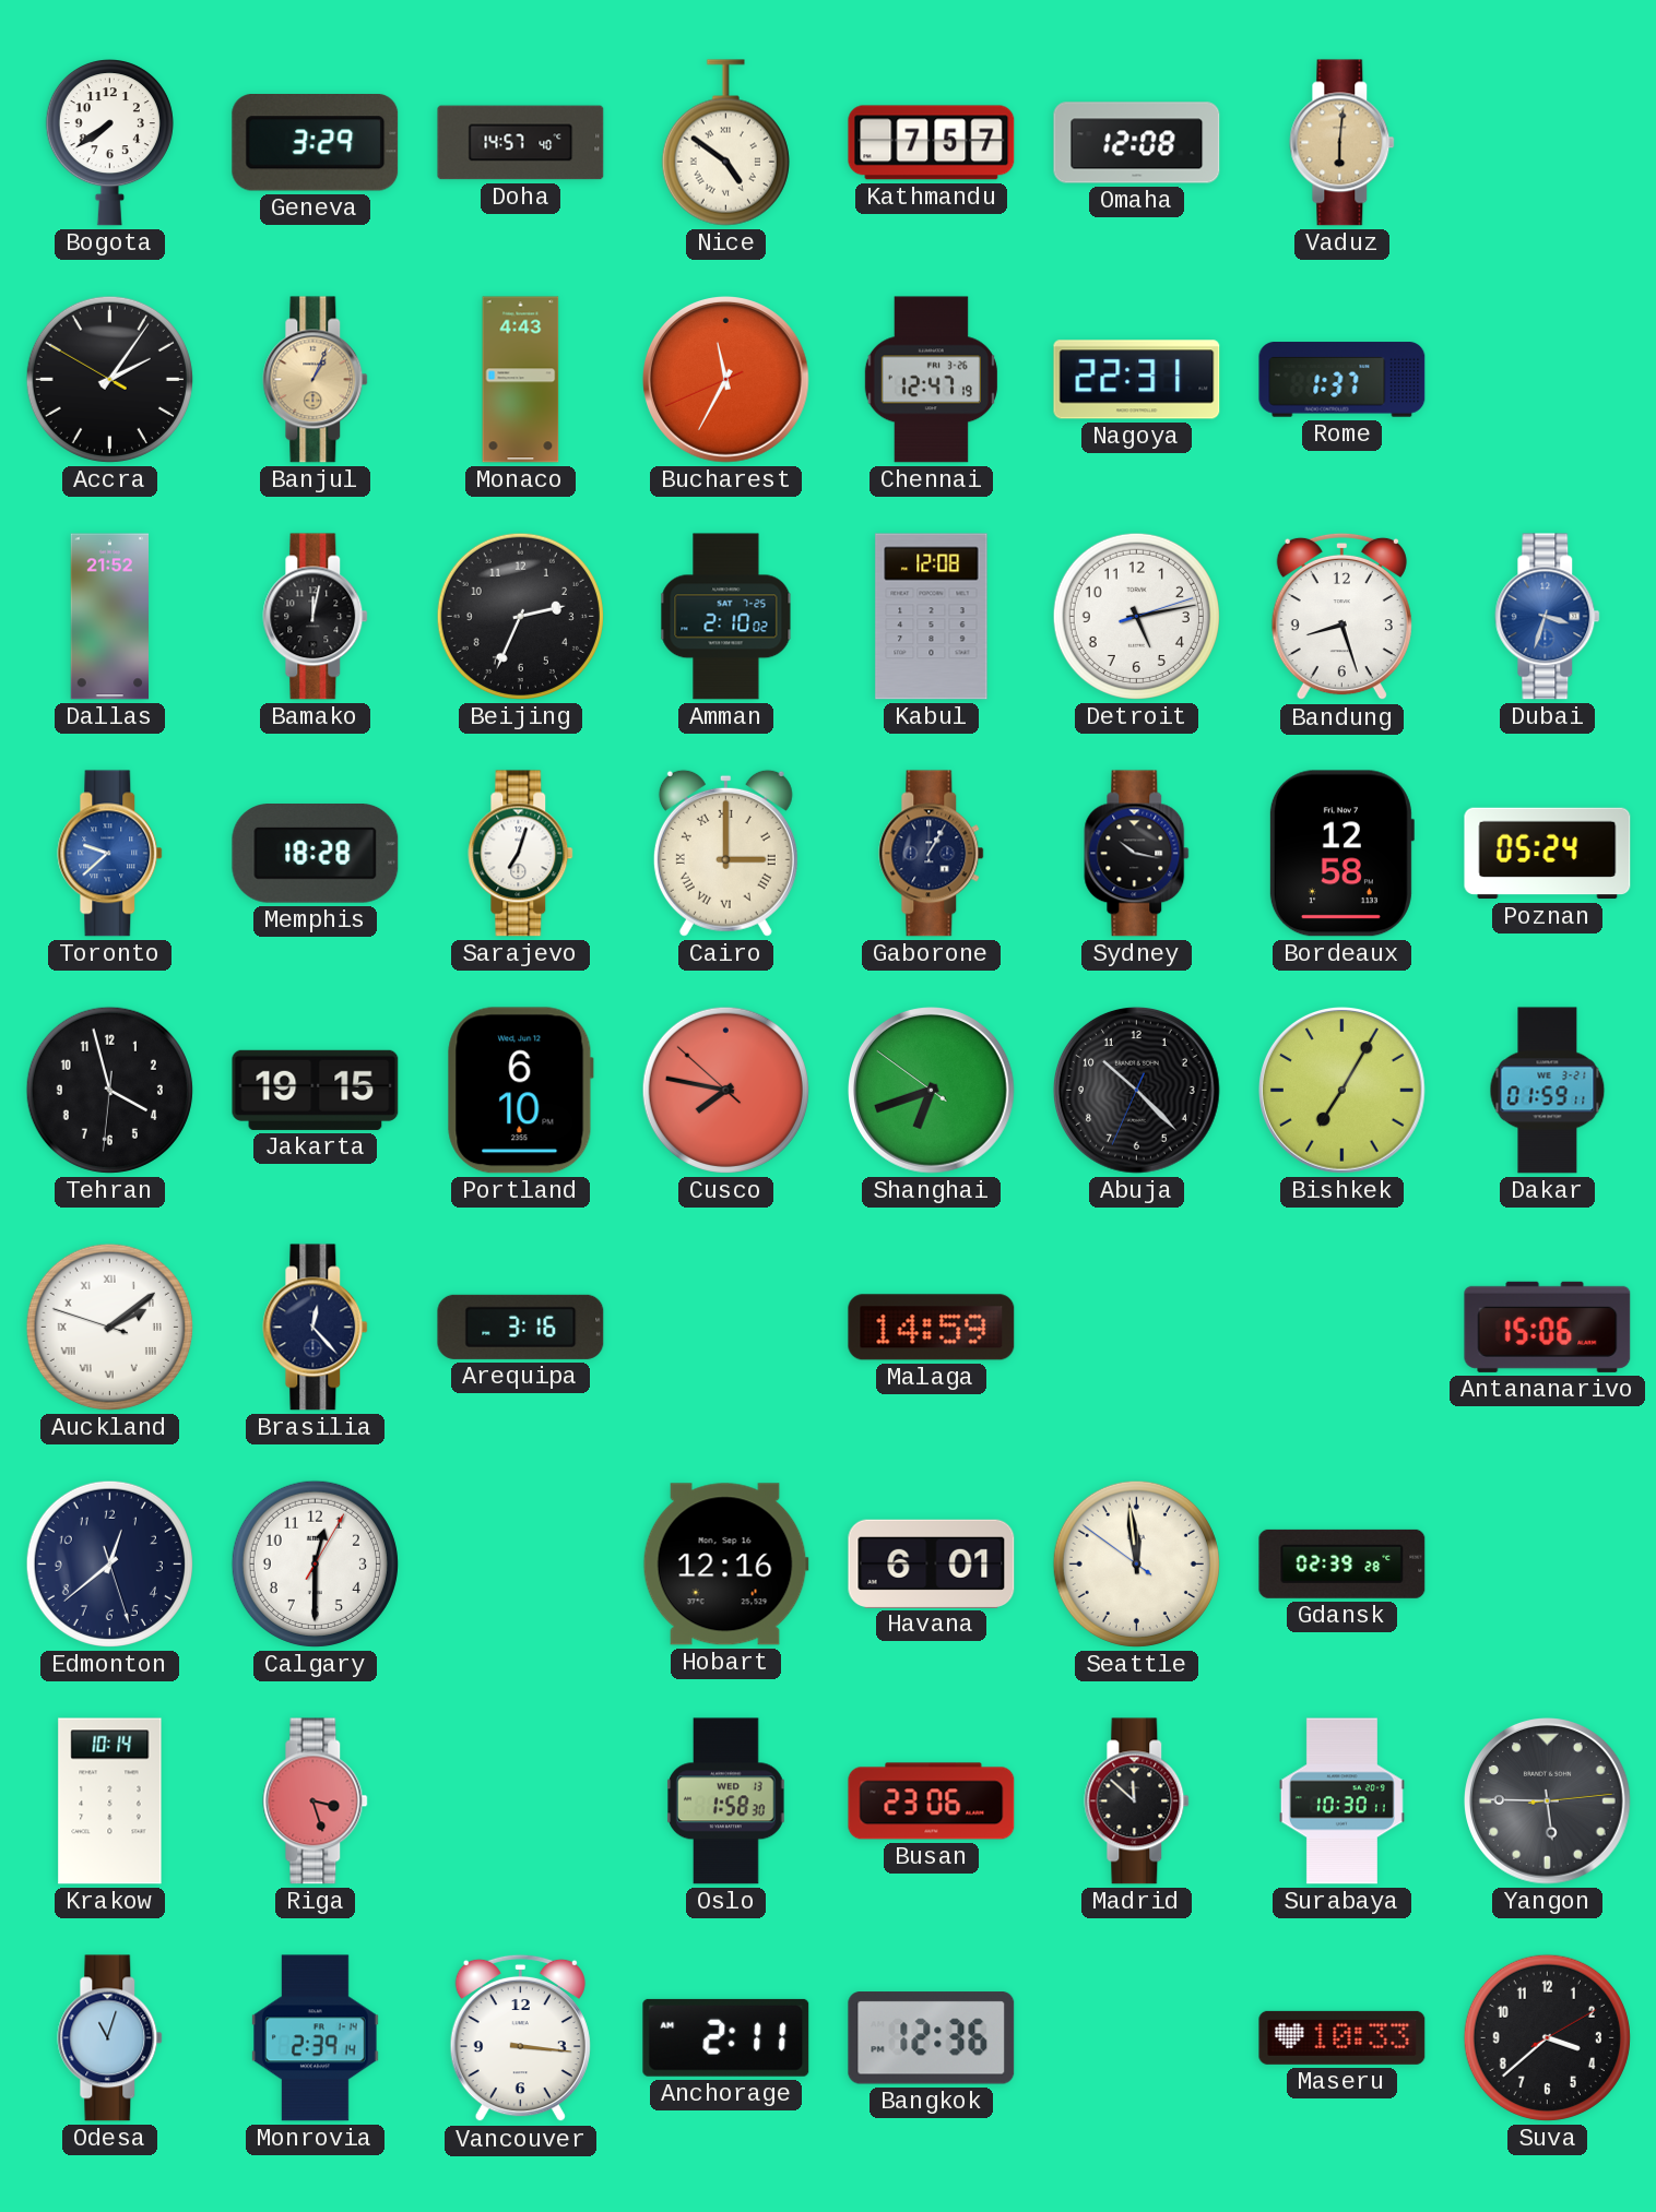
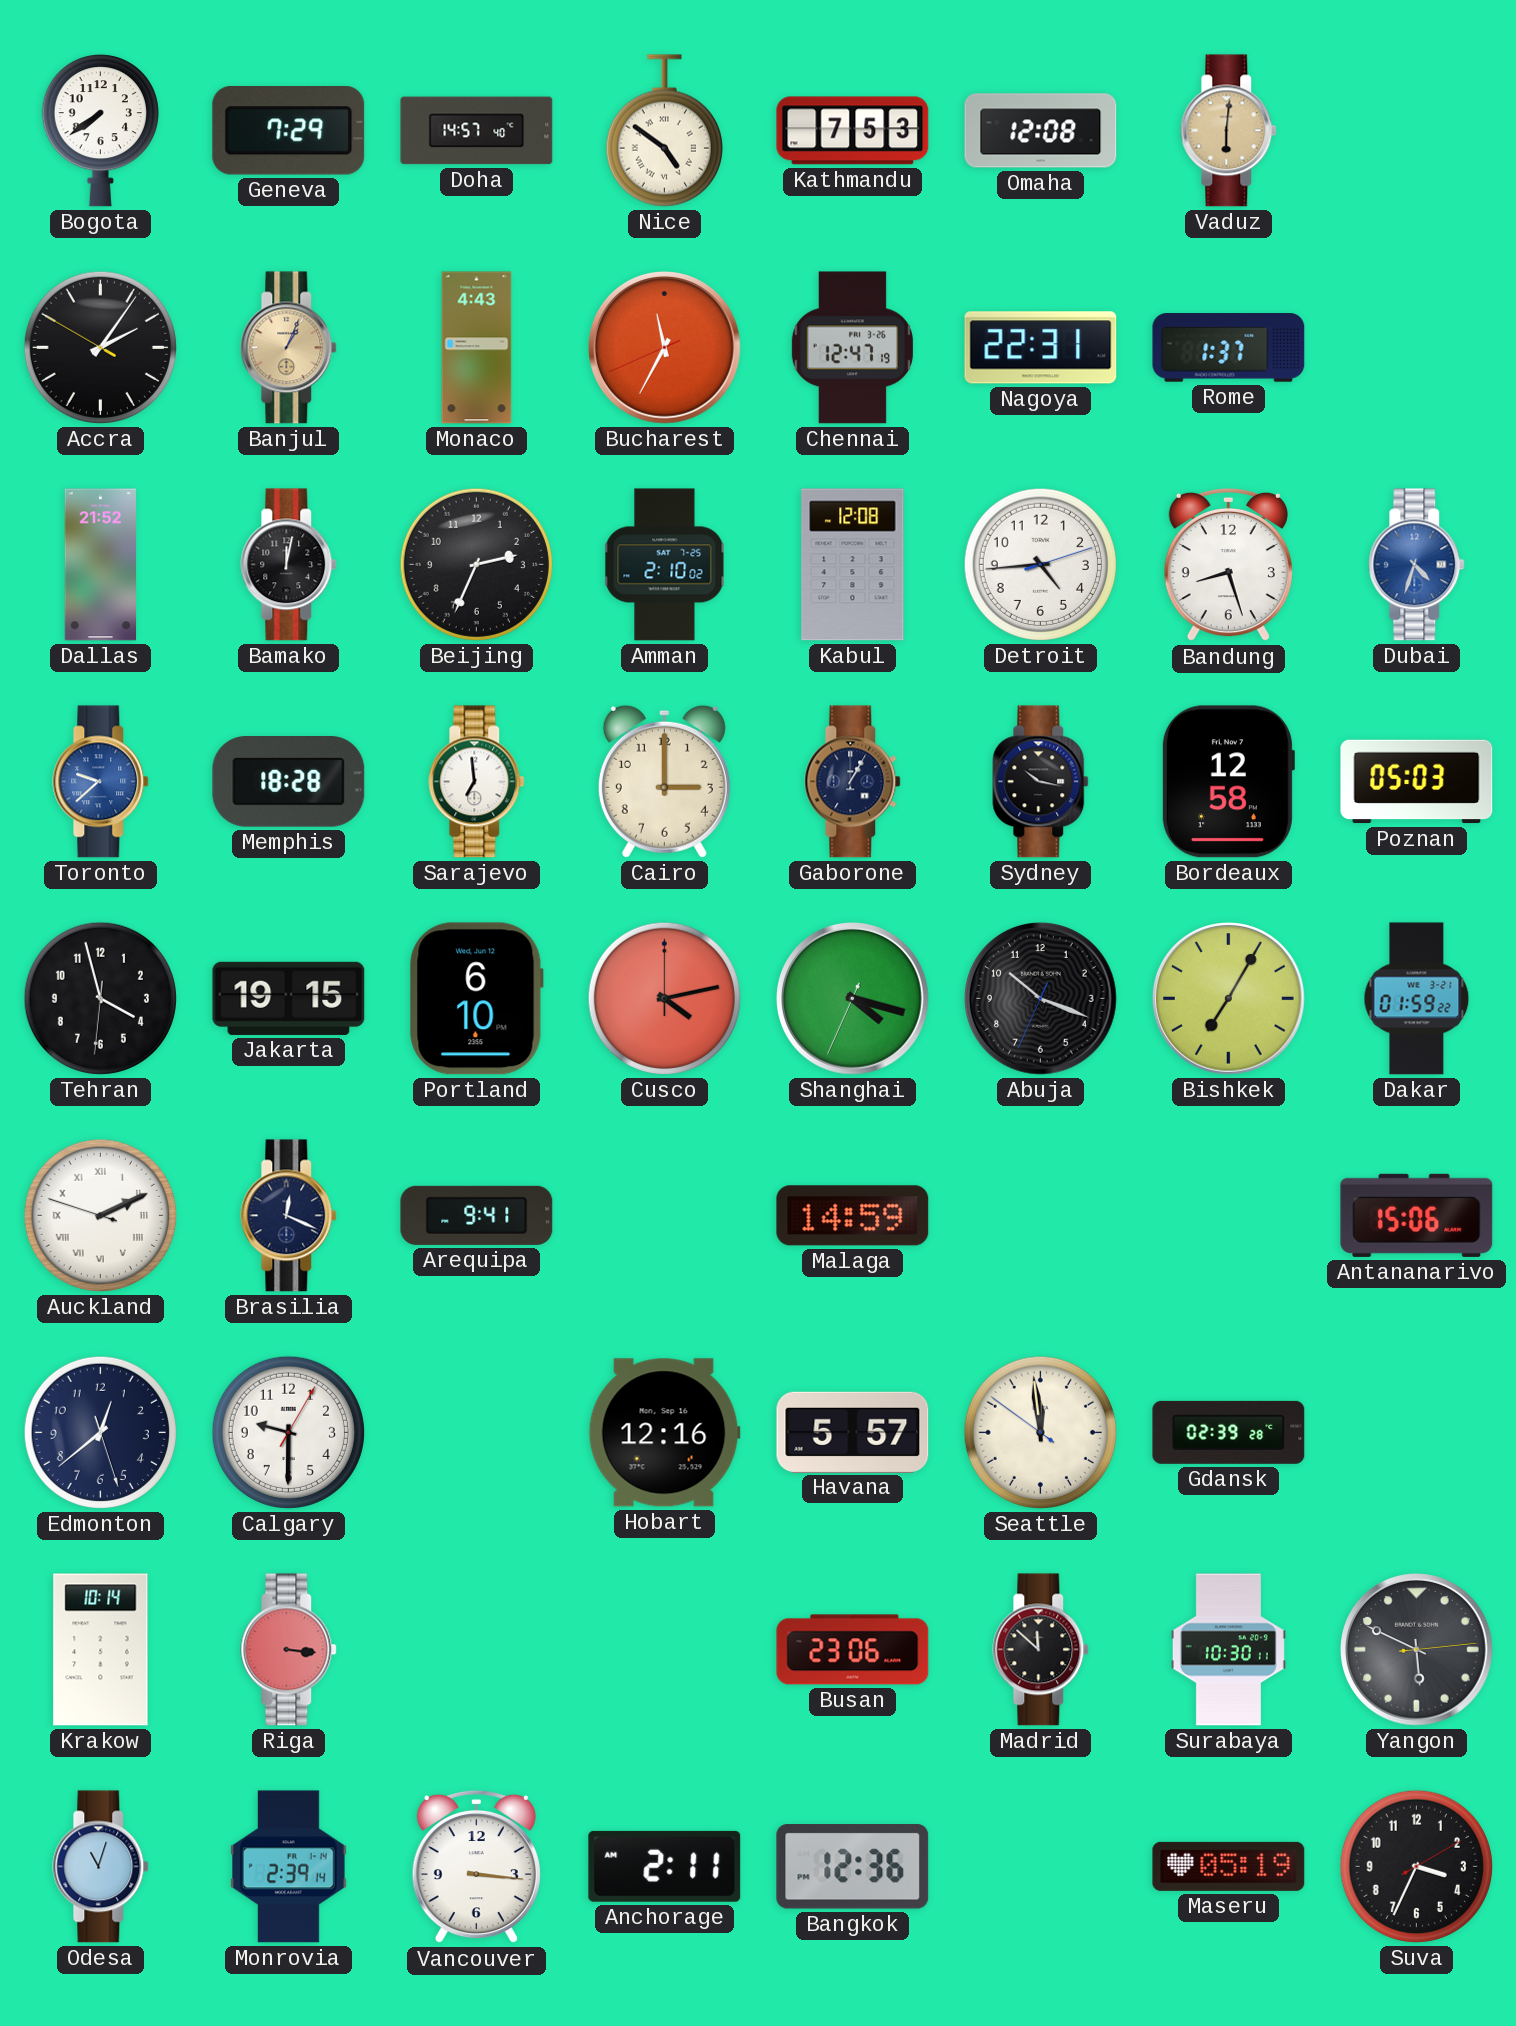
Geneva: 3:29 -> 7:29
Kathmandu: 7:57 -> 7:53
Detroit: 5:13 -> 4:44
Dubai: 3:33 -> 4:33
Sarajevo: 7:03 -> 6:59
Cairo numerals: Roman -> Arabic
Poznan: 05:24 -> 05:03
Cusco: 7:46 -> 4:13
Shanghai: 6:41 -> 4:17
Abuja: 10:22 -> 10:18
Dakar: 01:59:11 -> 01:59:22
Auckland: 2:08 -> 2:10
Brasilia: 12:23 -> 12:19
Arequipa: 3:16 -> 9:41
Calgary: 12:30 -> 9:30
Havana: 6:01 -> 5:57
Riga: 3:27 -> 3:16
Oslo: 1:58 -> none
Yangon: 5:45 -> 5:49
Maseru: 10:33 -> 05:19
Suva: 3:38 -> 3:34
